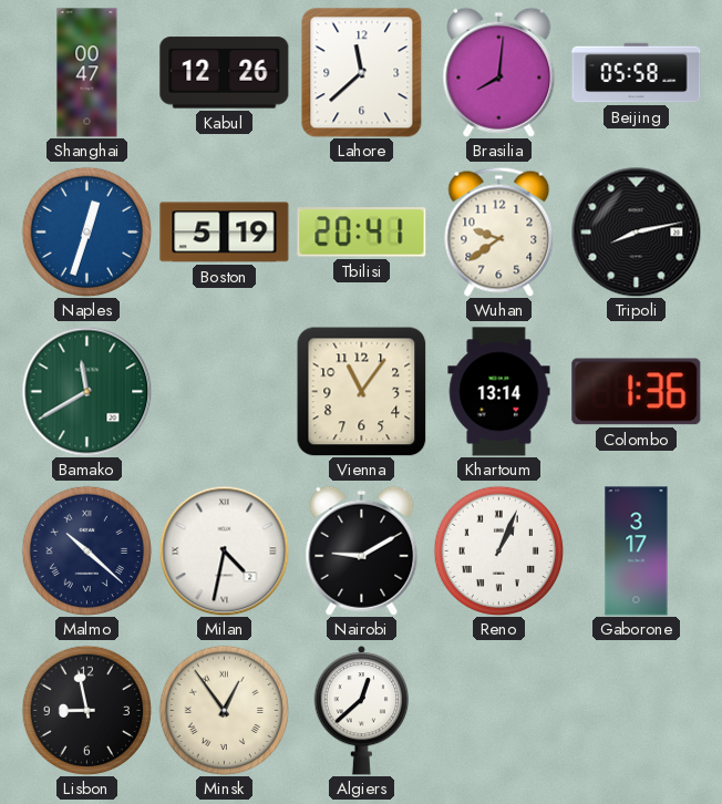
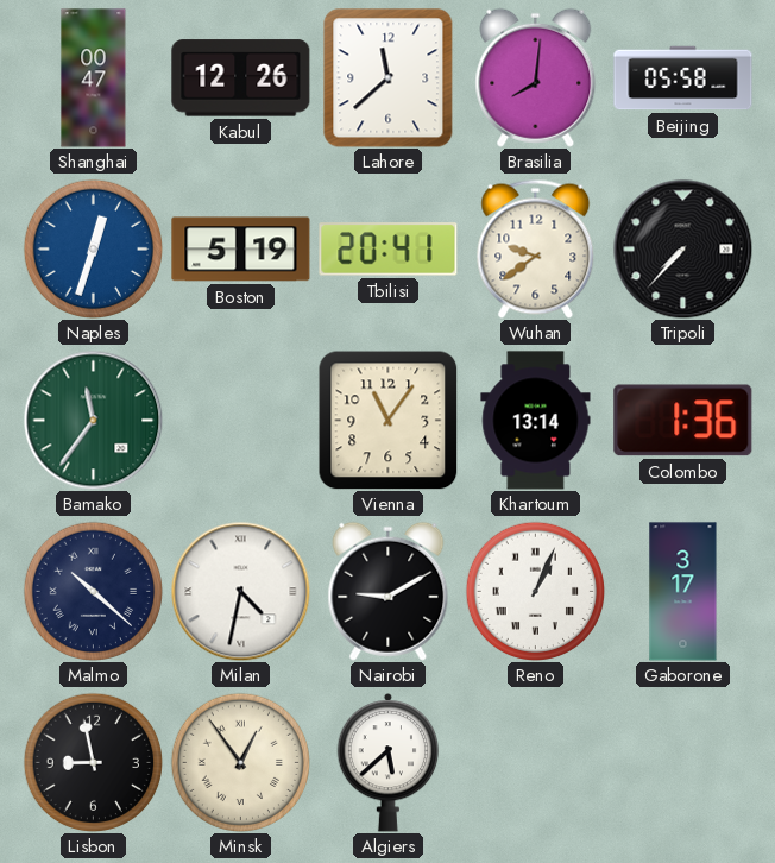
Tripoli: 8:13 -> 7:37
Bamako: 11:40 -> 11:36
Algiers: 12:38 -> 5:38
